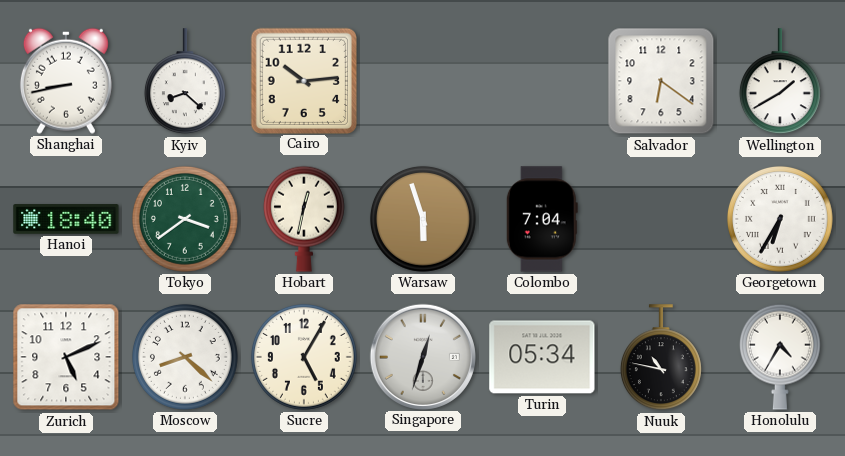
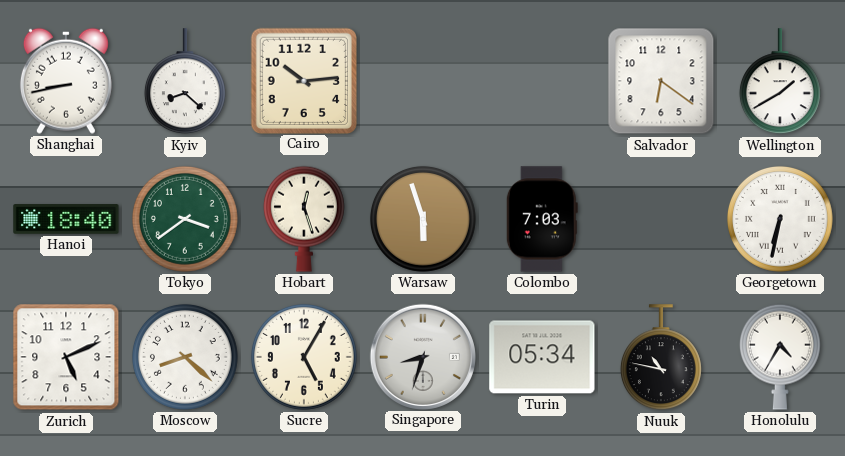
Hobart: 12:32 -> 12:27
Colombo: 7:04 -> 7:03
Georgetown: 6:35 -> 6:32
Singapore: 12:33 -> 8:33
